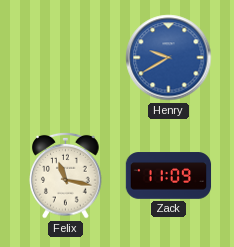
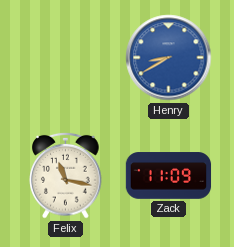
Henry: 9:40 -> 8:40
